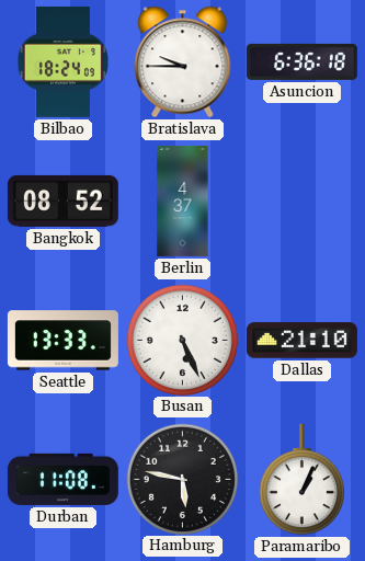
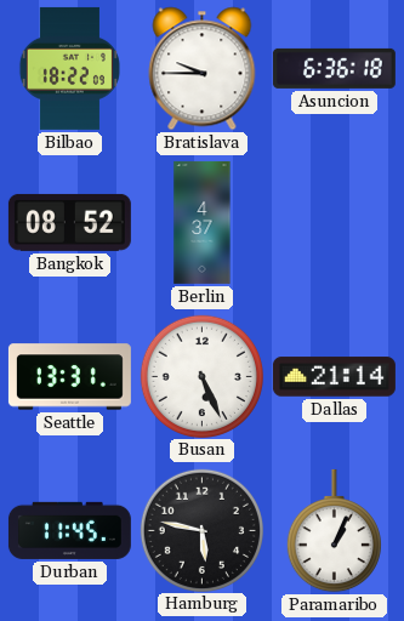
Bilbao: 18:24 -> 18:22
Seattle: 13:33 -> 13:31
Dallas: 21:10 -> 21:14
Durban: 11:08 -> 11:45
